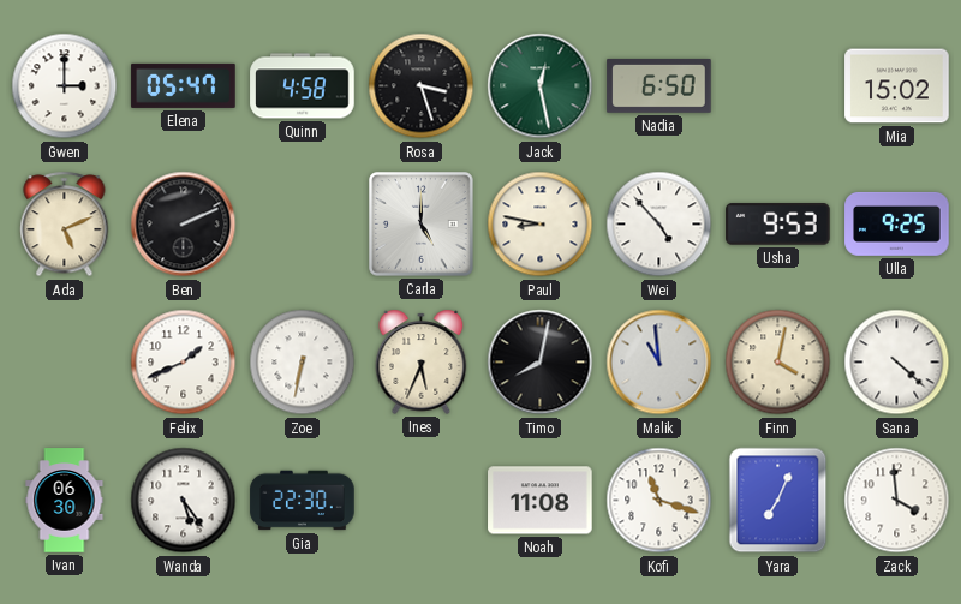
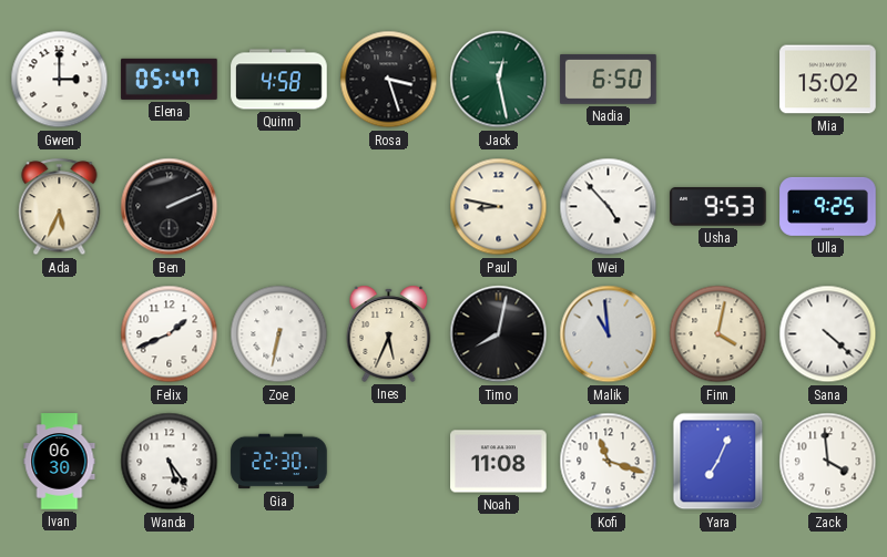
Ada: 5:11 -> 5:34
Carla: 5:00 -> none
